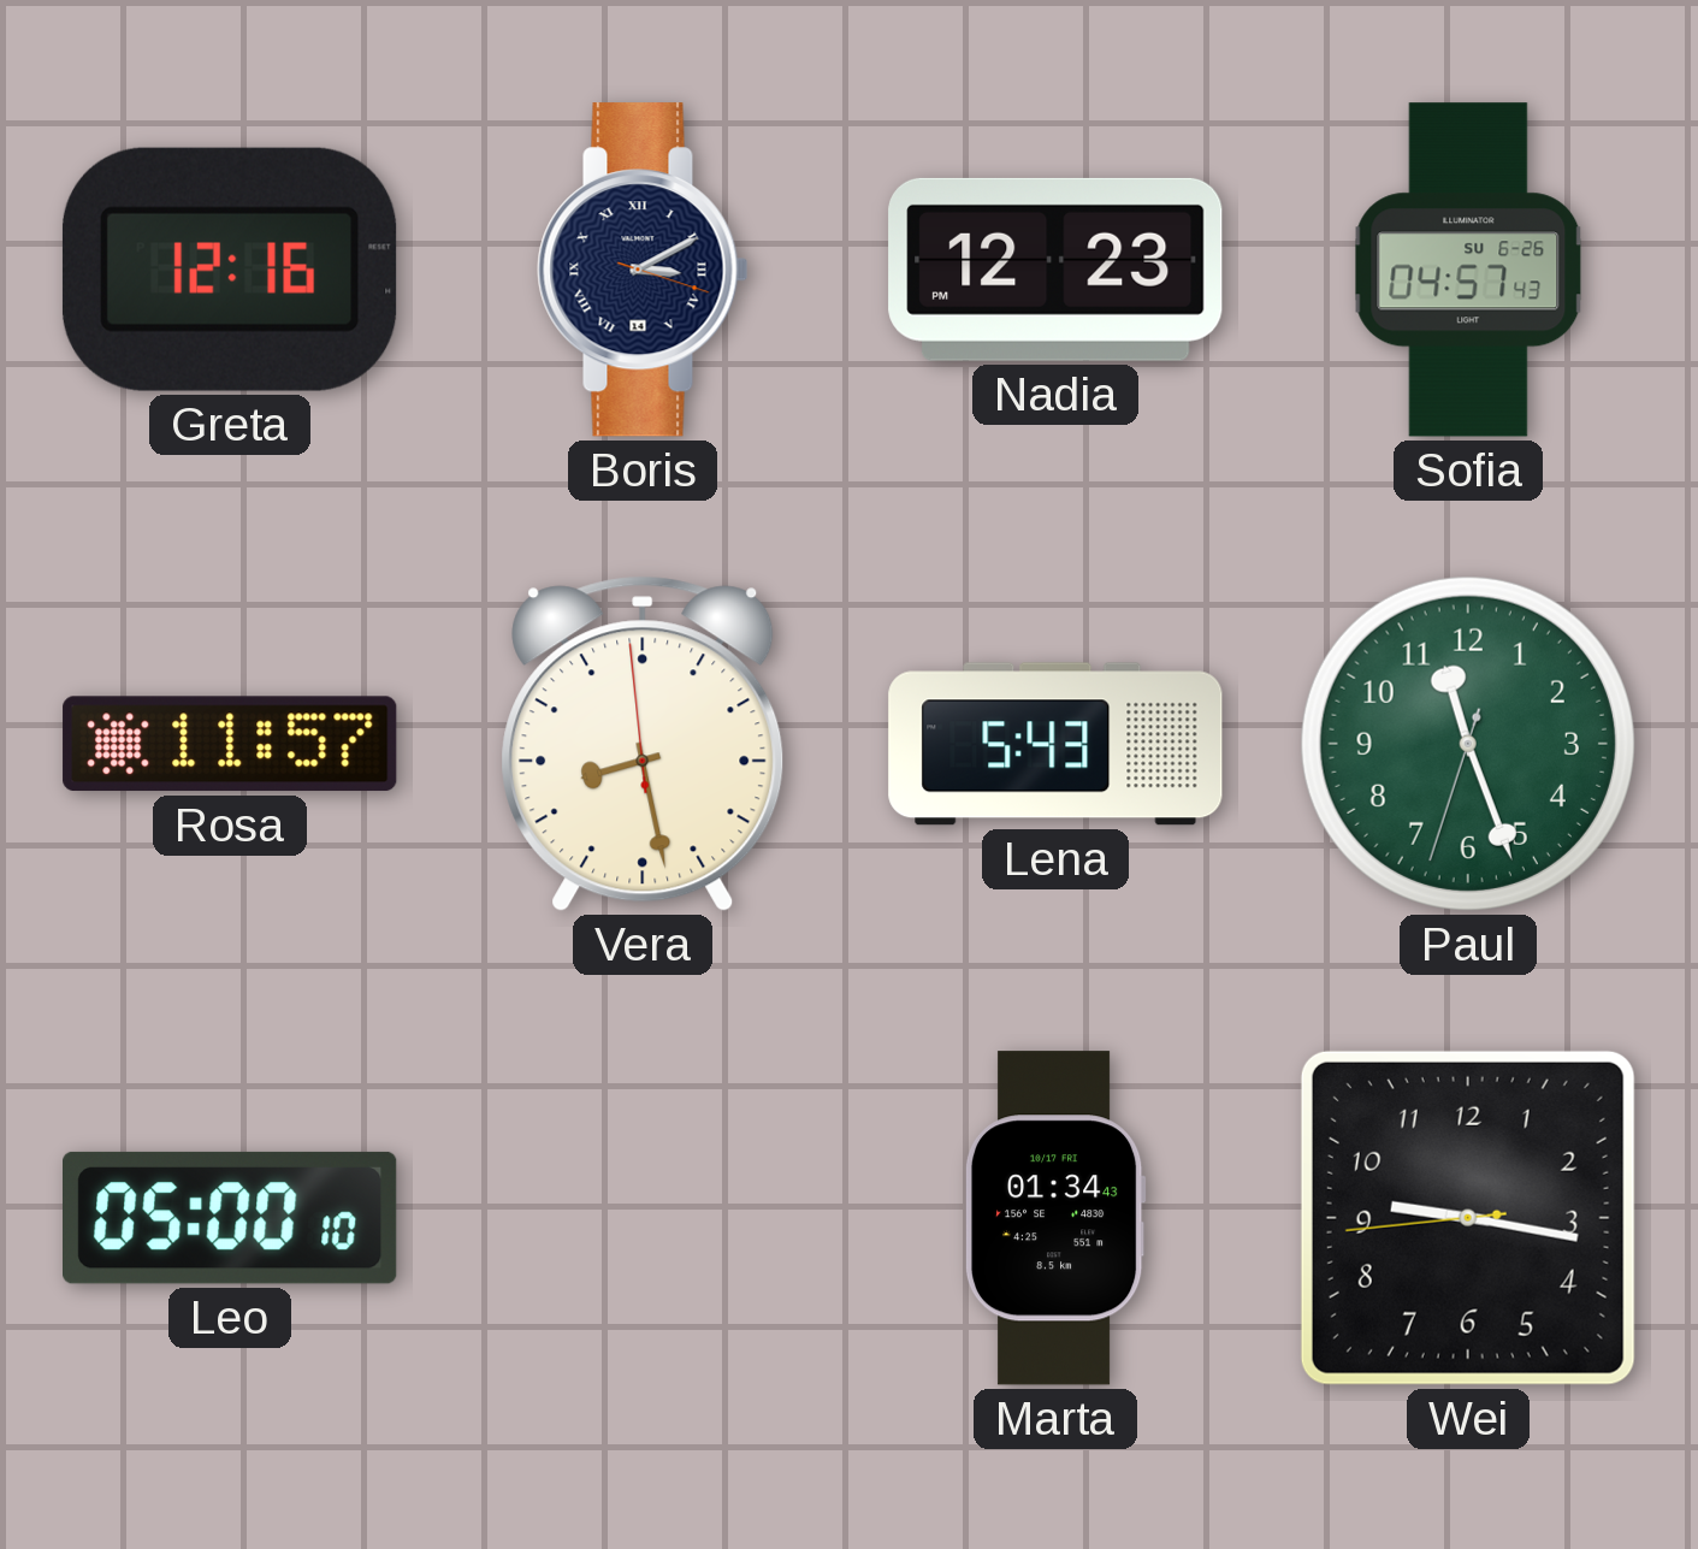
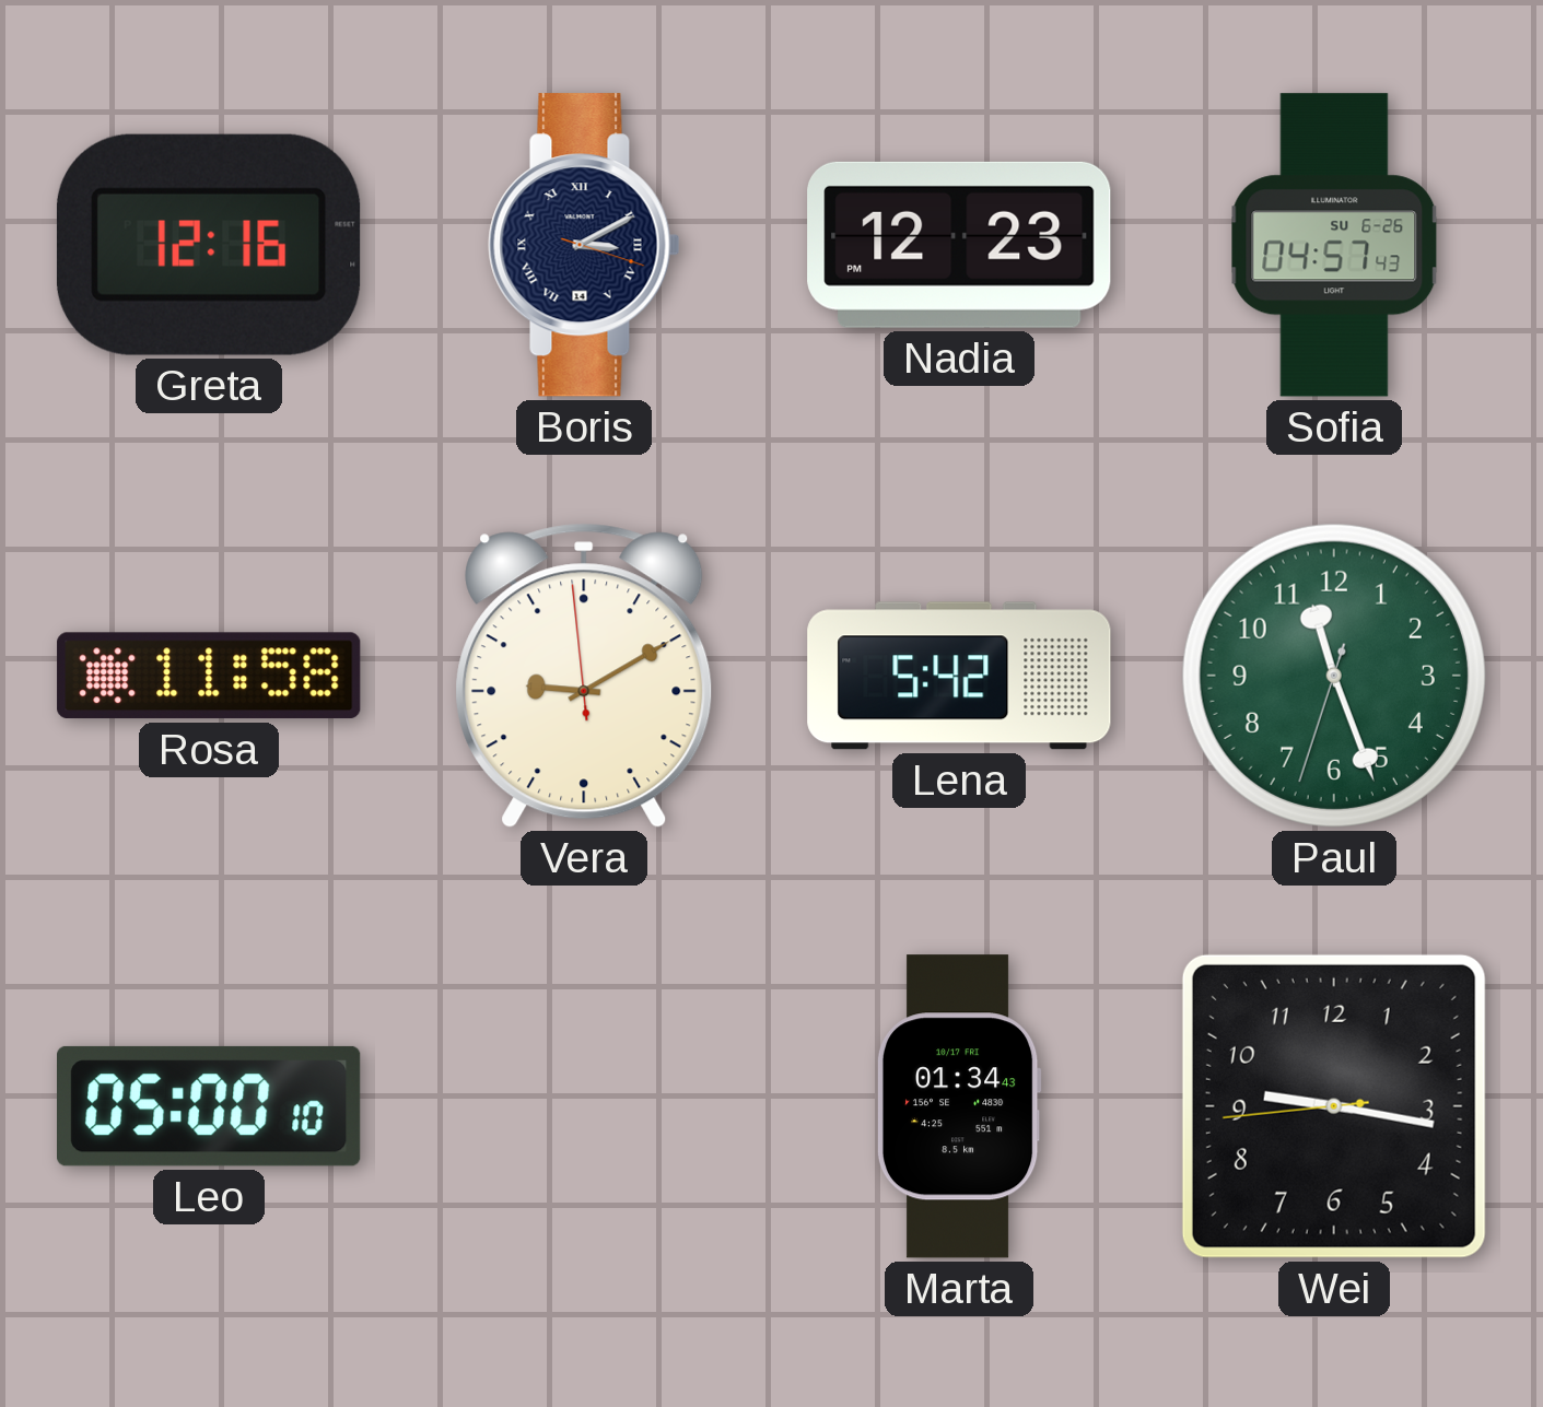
Rosa: 11:57 -> 11:58
Vera: 8:27 -> 9:09
Lena: 5:43 -> 5:42
